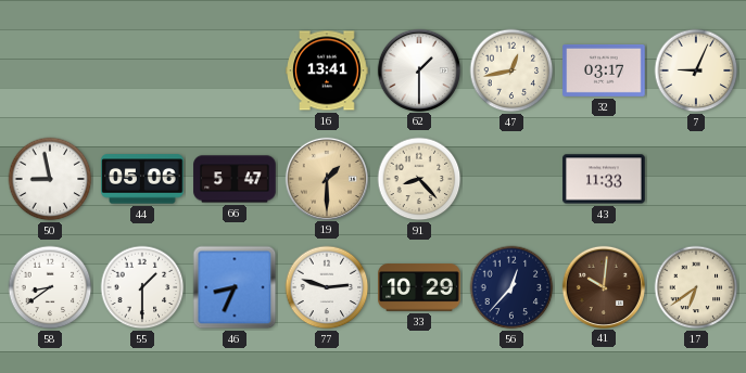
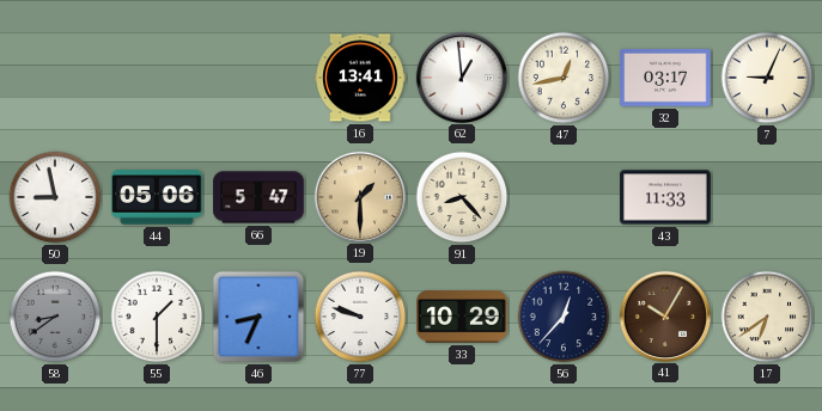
62: 1:30 -> 12:59
58 dial: white -> grey
77: 2:48 -> 9:48
41: 10:01 -> 10:05
